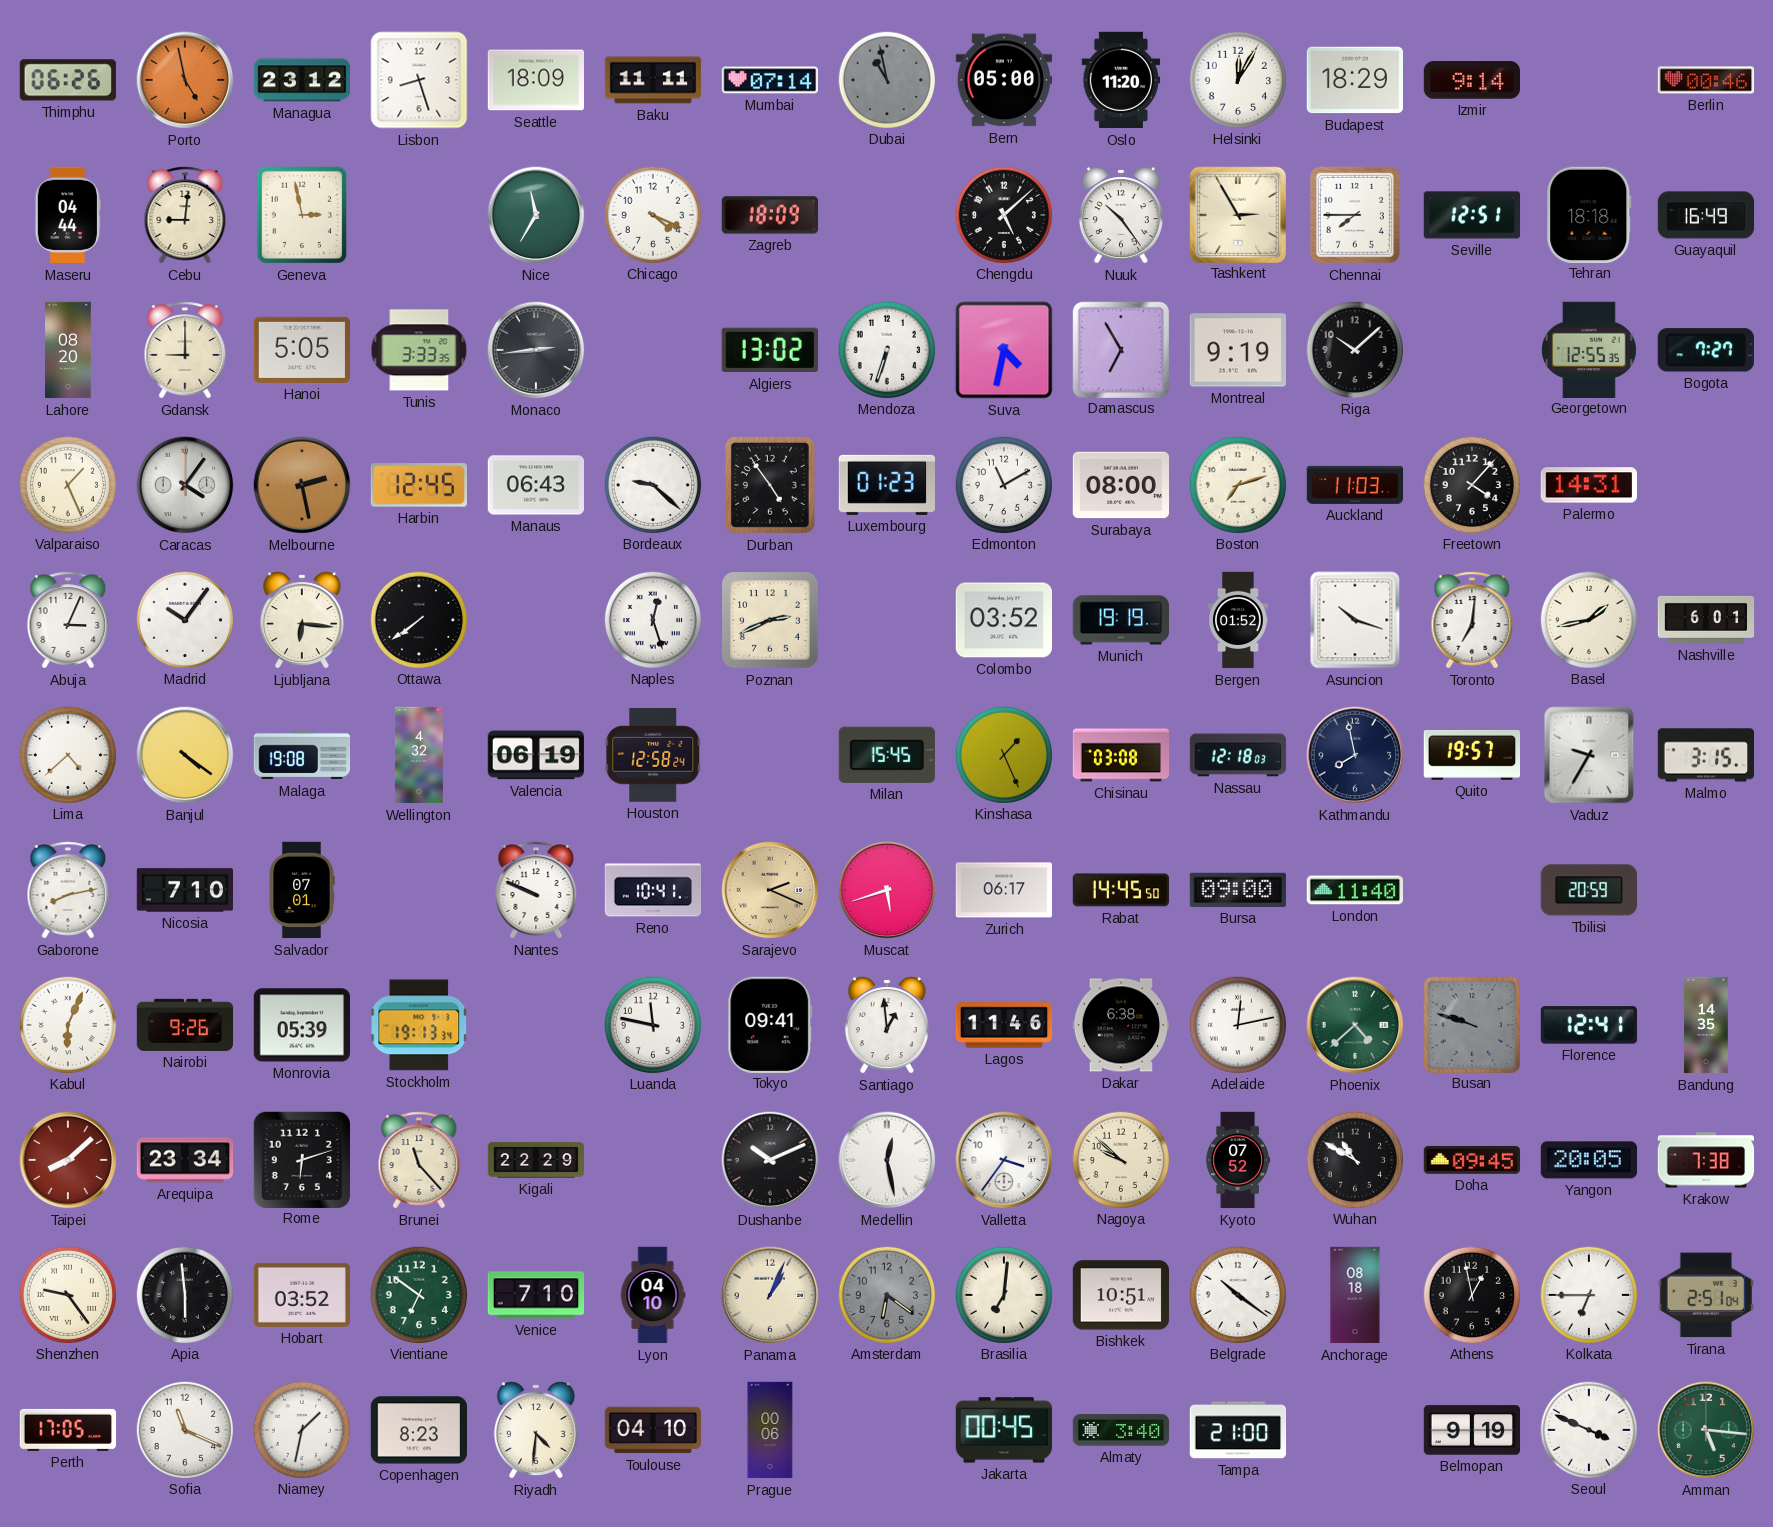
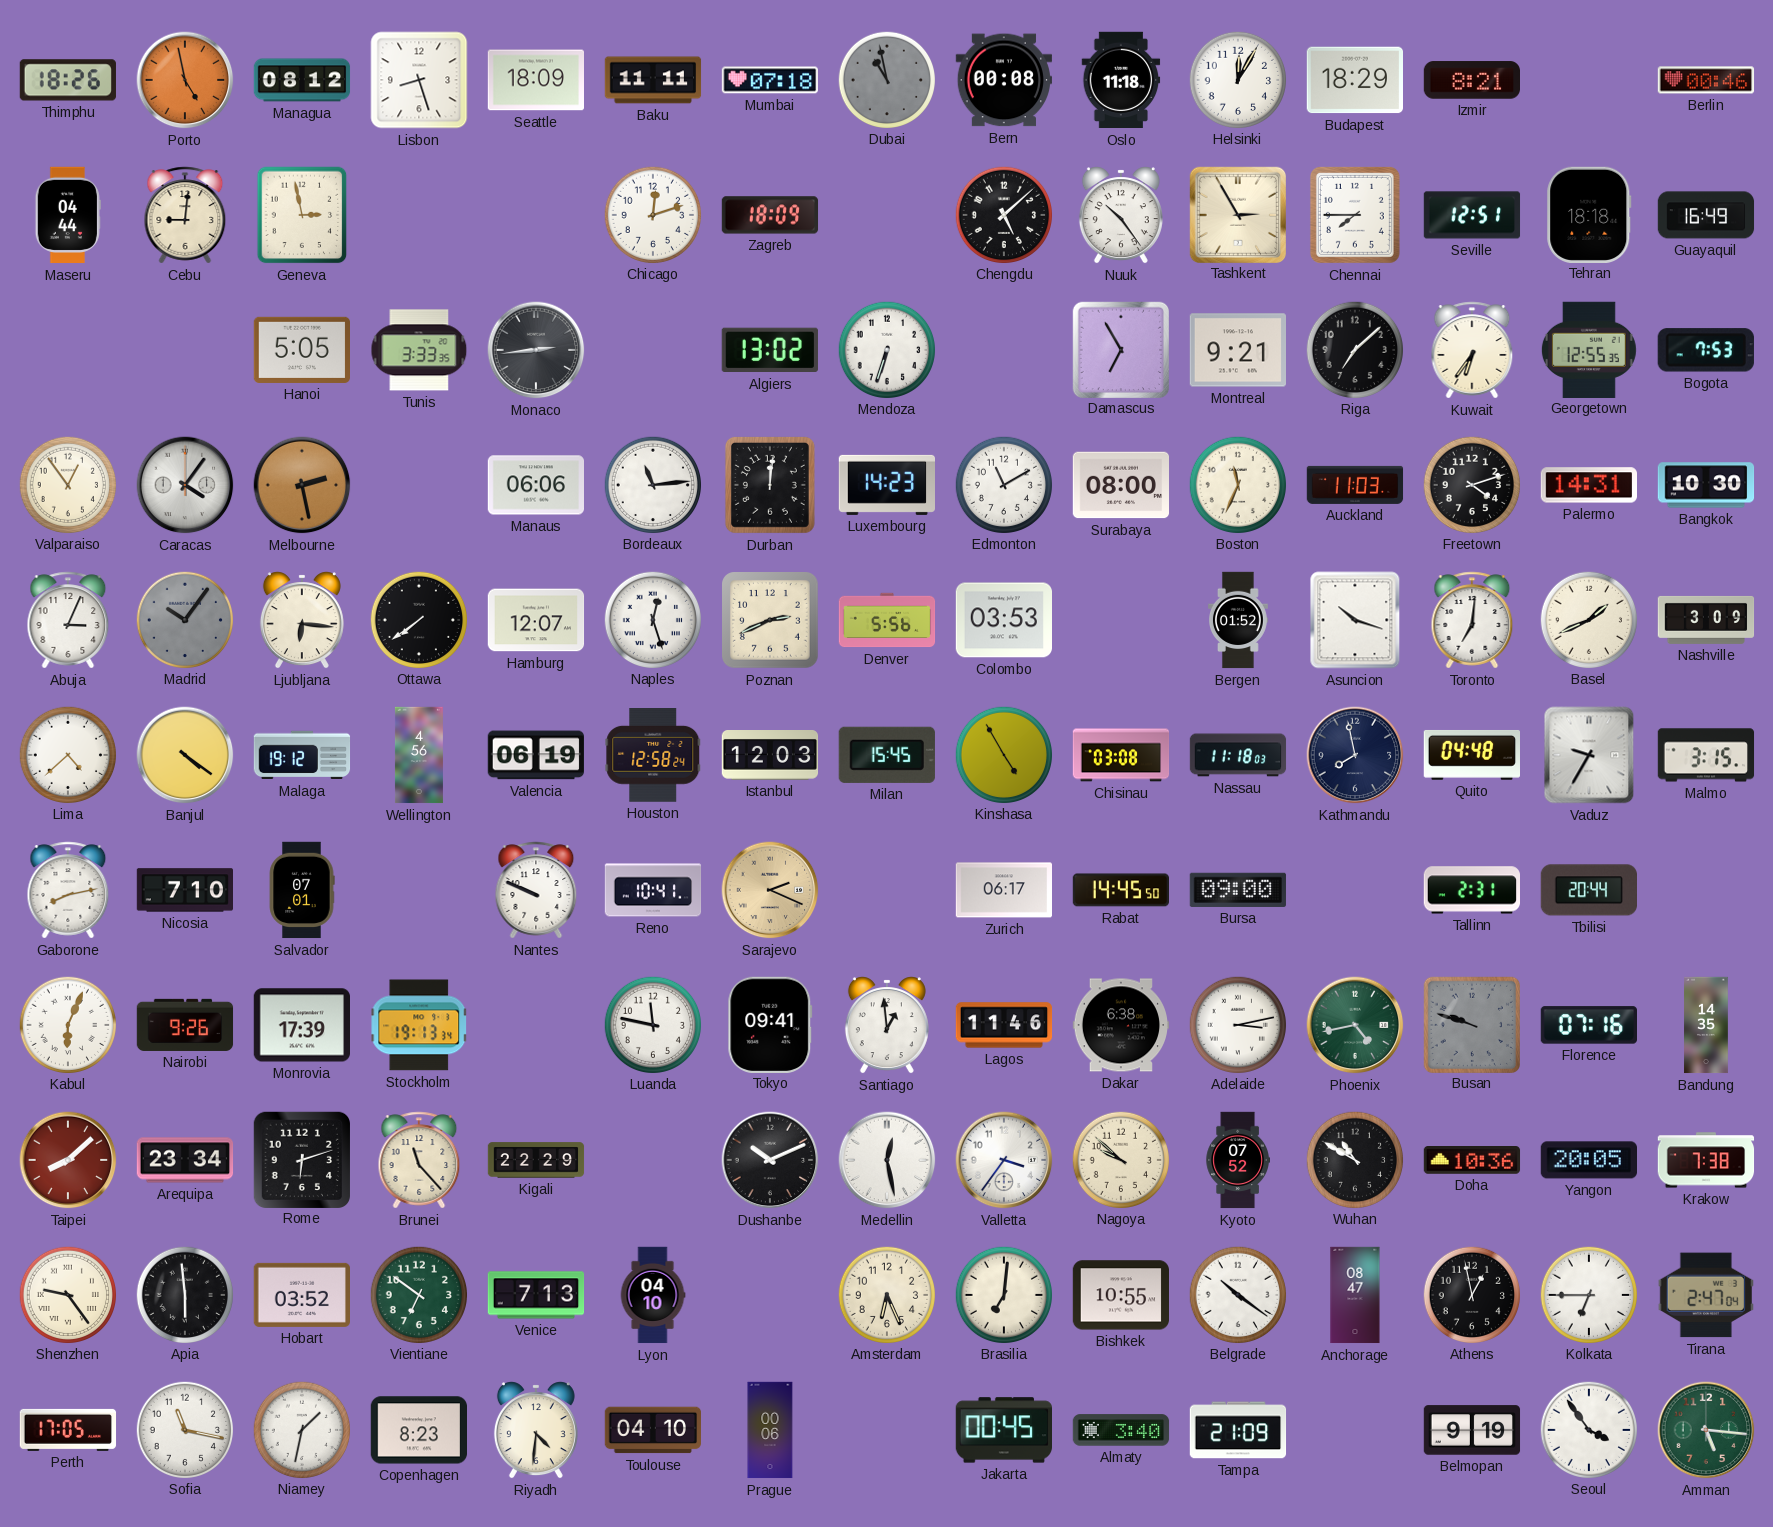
Thimphu: 06:26 -> 18:26
Managua: 23:12 -> 08:12
Mumbai: 07:14 -> 07:18
Bern: 05:00 -> 00:08
Oslo: 11:20 -> 11:18
Izmir: 9:14 -> 8:21
Nice: 11:35 -> none
Chicago: 4:19 -> 12:12
Lahore: 08:20 -> none
Gdansk: 9:00 -> none
Suva: 4:32 -> none
Montreal: 9:19 -> 9:21
Riga: 10:08 -> 7:08
Kuwait: none -> 6:36
Bogota: 7:27 -> 7:53
Valparaiso: 1:26 -> 12:54
Harbin: 12:45 -> none
Manaus: 06:43 -> 06:06
Bordeaux: 9:22 -> 11:14
Durban: 4:54 -> 12:01
Luxembourg: 01:23 -> 14:23
Boston: 7:12 -> 11:34
Freetown: 4:07 -> 4:12
Bangkok: none -> 10:30
Madrid dial: white -> grey
Hamburg: none -> 12:07
Denver: none -> 5:56
Colombo: 03:52 -> 03:53
Munich: 19:19 -> none
Basel: 1:43 -> 1:41
Nashville: 6:01 -> 3:09
Malaga: 19:08 -> 19:12
Wellington: 4:32 -> 4:56
Istanbul: none -> 12:03
Kinshasa: 1:26 -> 4:55
Nassau: 12:18 -> 11:18
Quito: 19:57 -> 04:48
Muscat: 5:42 -> none
London: 11:40 -> none
Tallinn: none -> 2:31
Tbilisi: 20:59 -> 20:44
Monrovia: 05:39 -> 17:39
Adelaide: 12:13 -> 3:13
Phoenix: 4:38 -> 4:43
Florence: 12:41 -> 07:16
Doha: 09:45 -> 10:36
Venice: 7:10 -> 7:13
Panama: 1:04 -> none
Amsterdam: 6:21 -> 6:26
Amsterdam dial: grey -> cream
Bishkek: 10:51 -> 10:55
Anchorage: 08:18 -> 08:47
Tirana: 2:51 -> 2:47
Sofia: 11:19 -> 11:17
Tampa: 21:00 -> 21:09
Seoul: 3:49 -> 3:54
